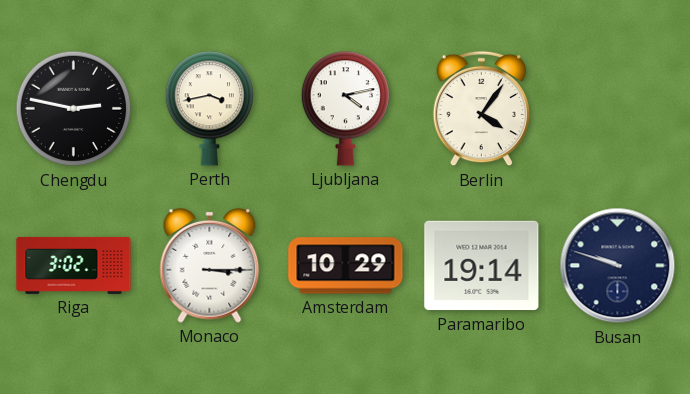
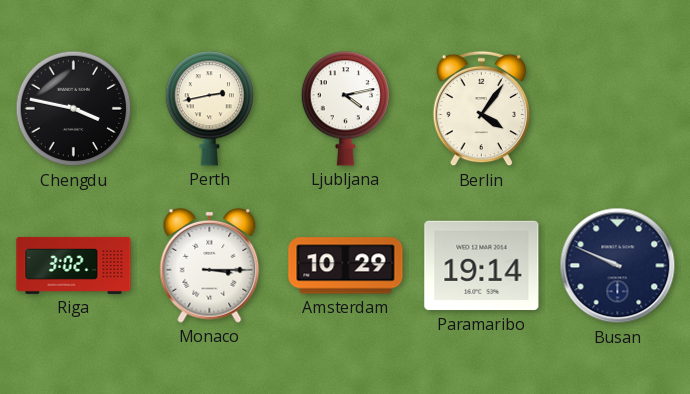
Chengdu: 2:47 -> 3:47
Perth: 3:43 -> 2:43
Busan: 9:48 -> 9:49
